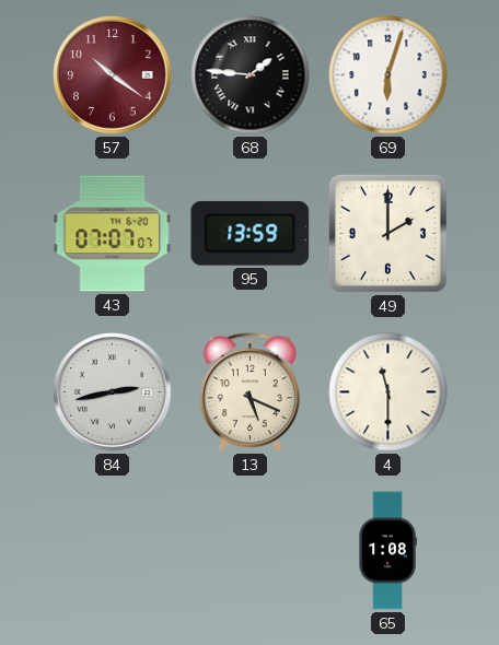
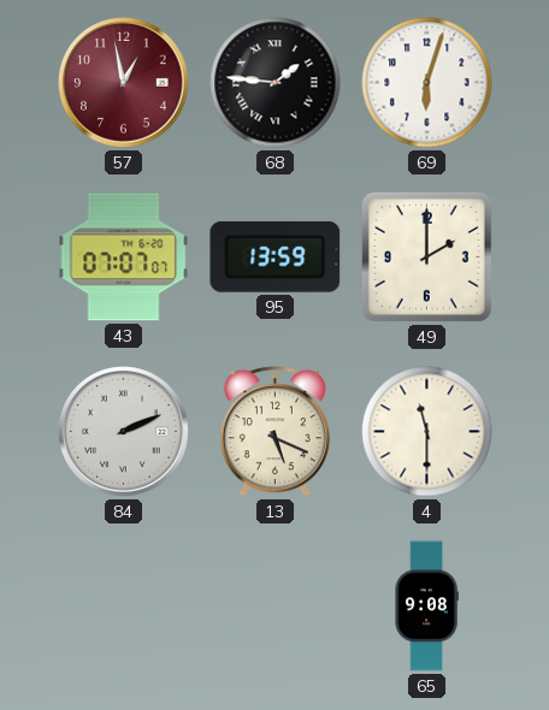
57: 10:21 -> 12:58
84: 2:43 -> 2:11
65: 1:08 -> 9:08
